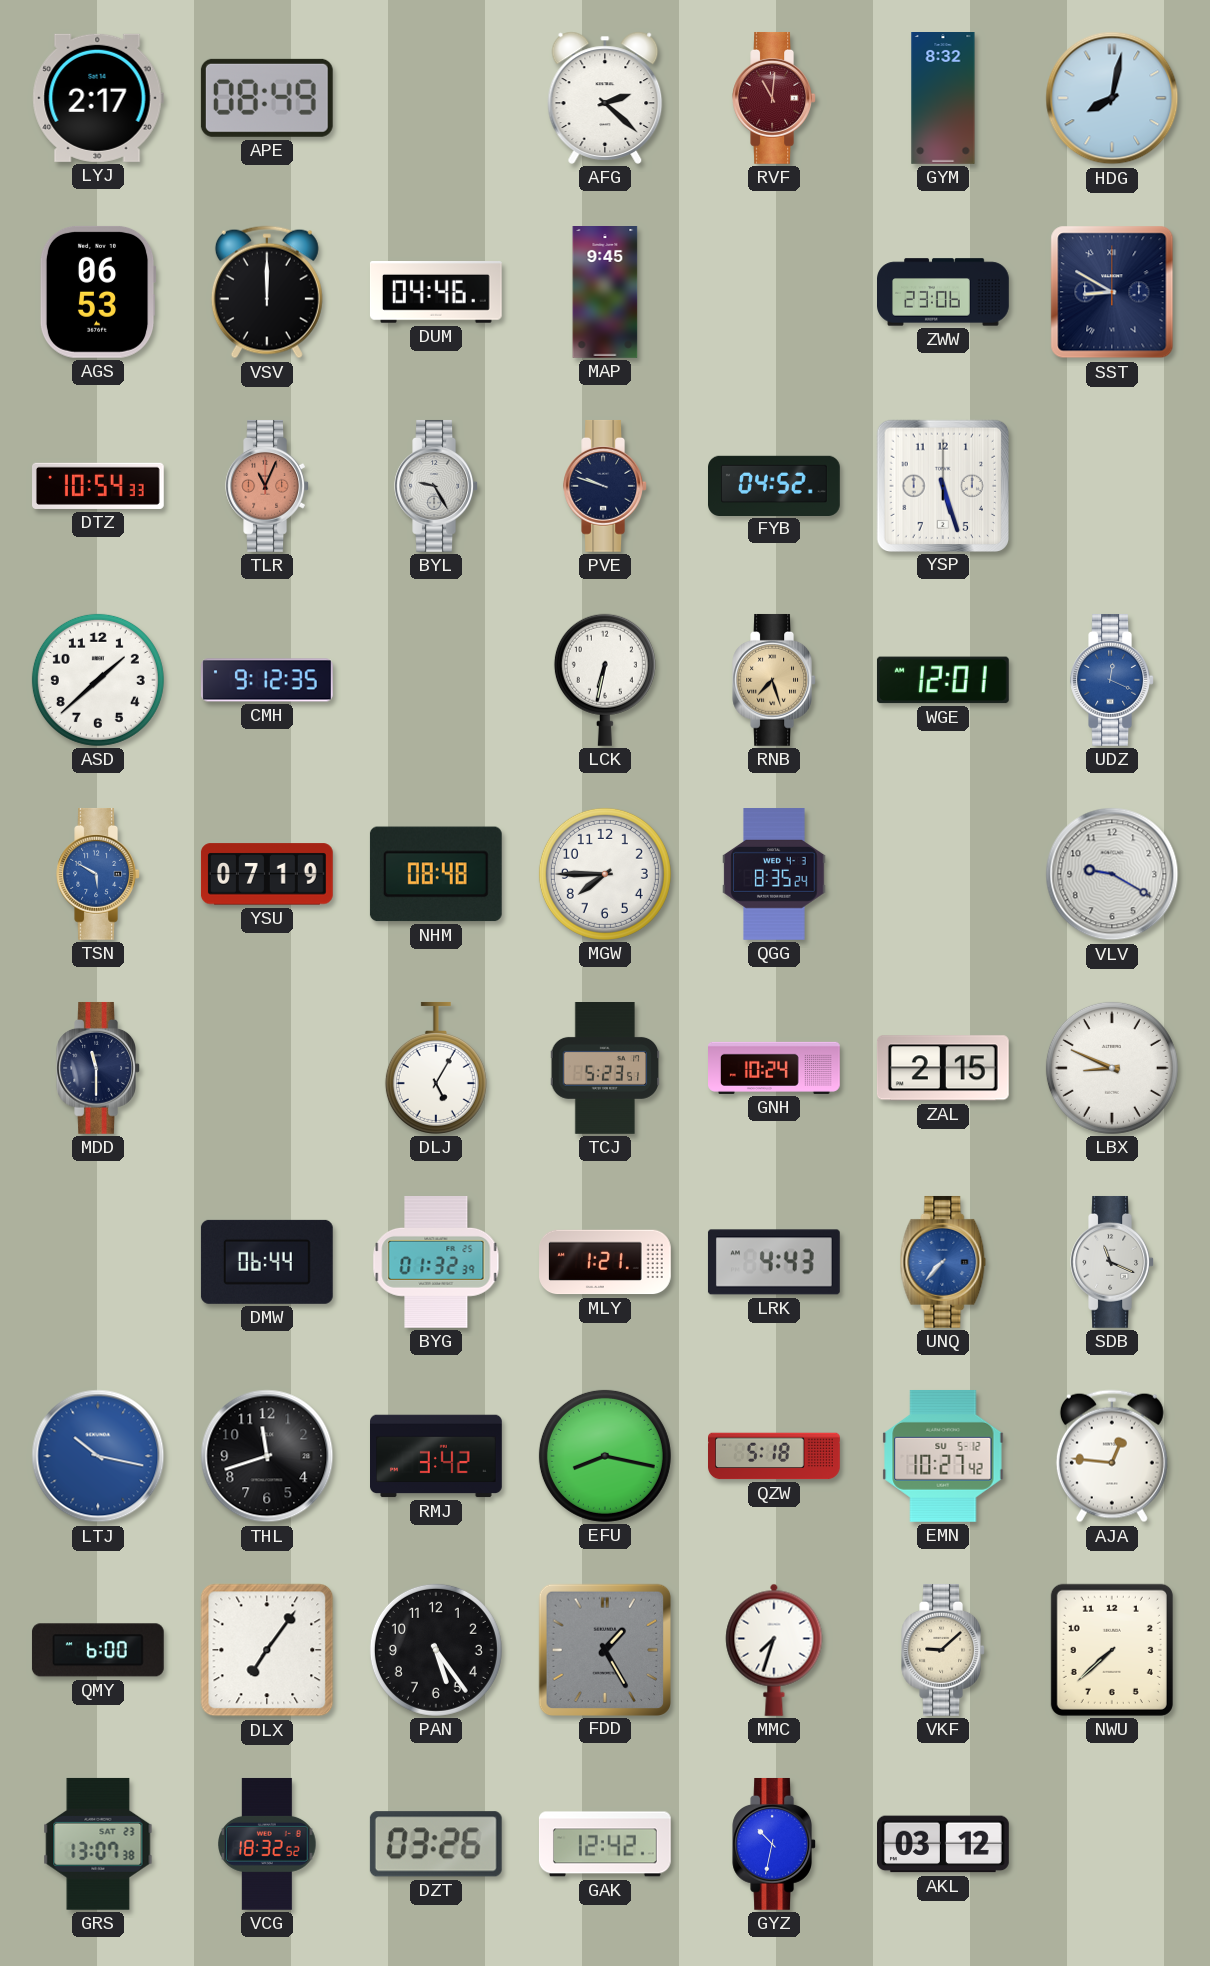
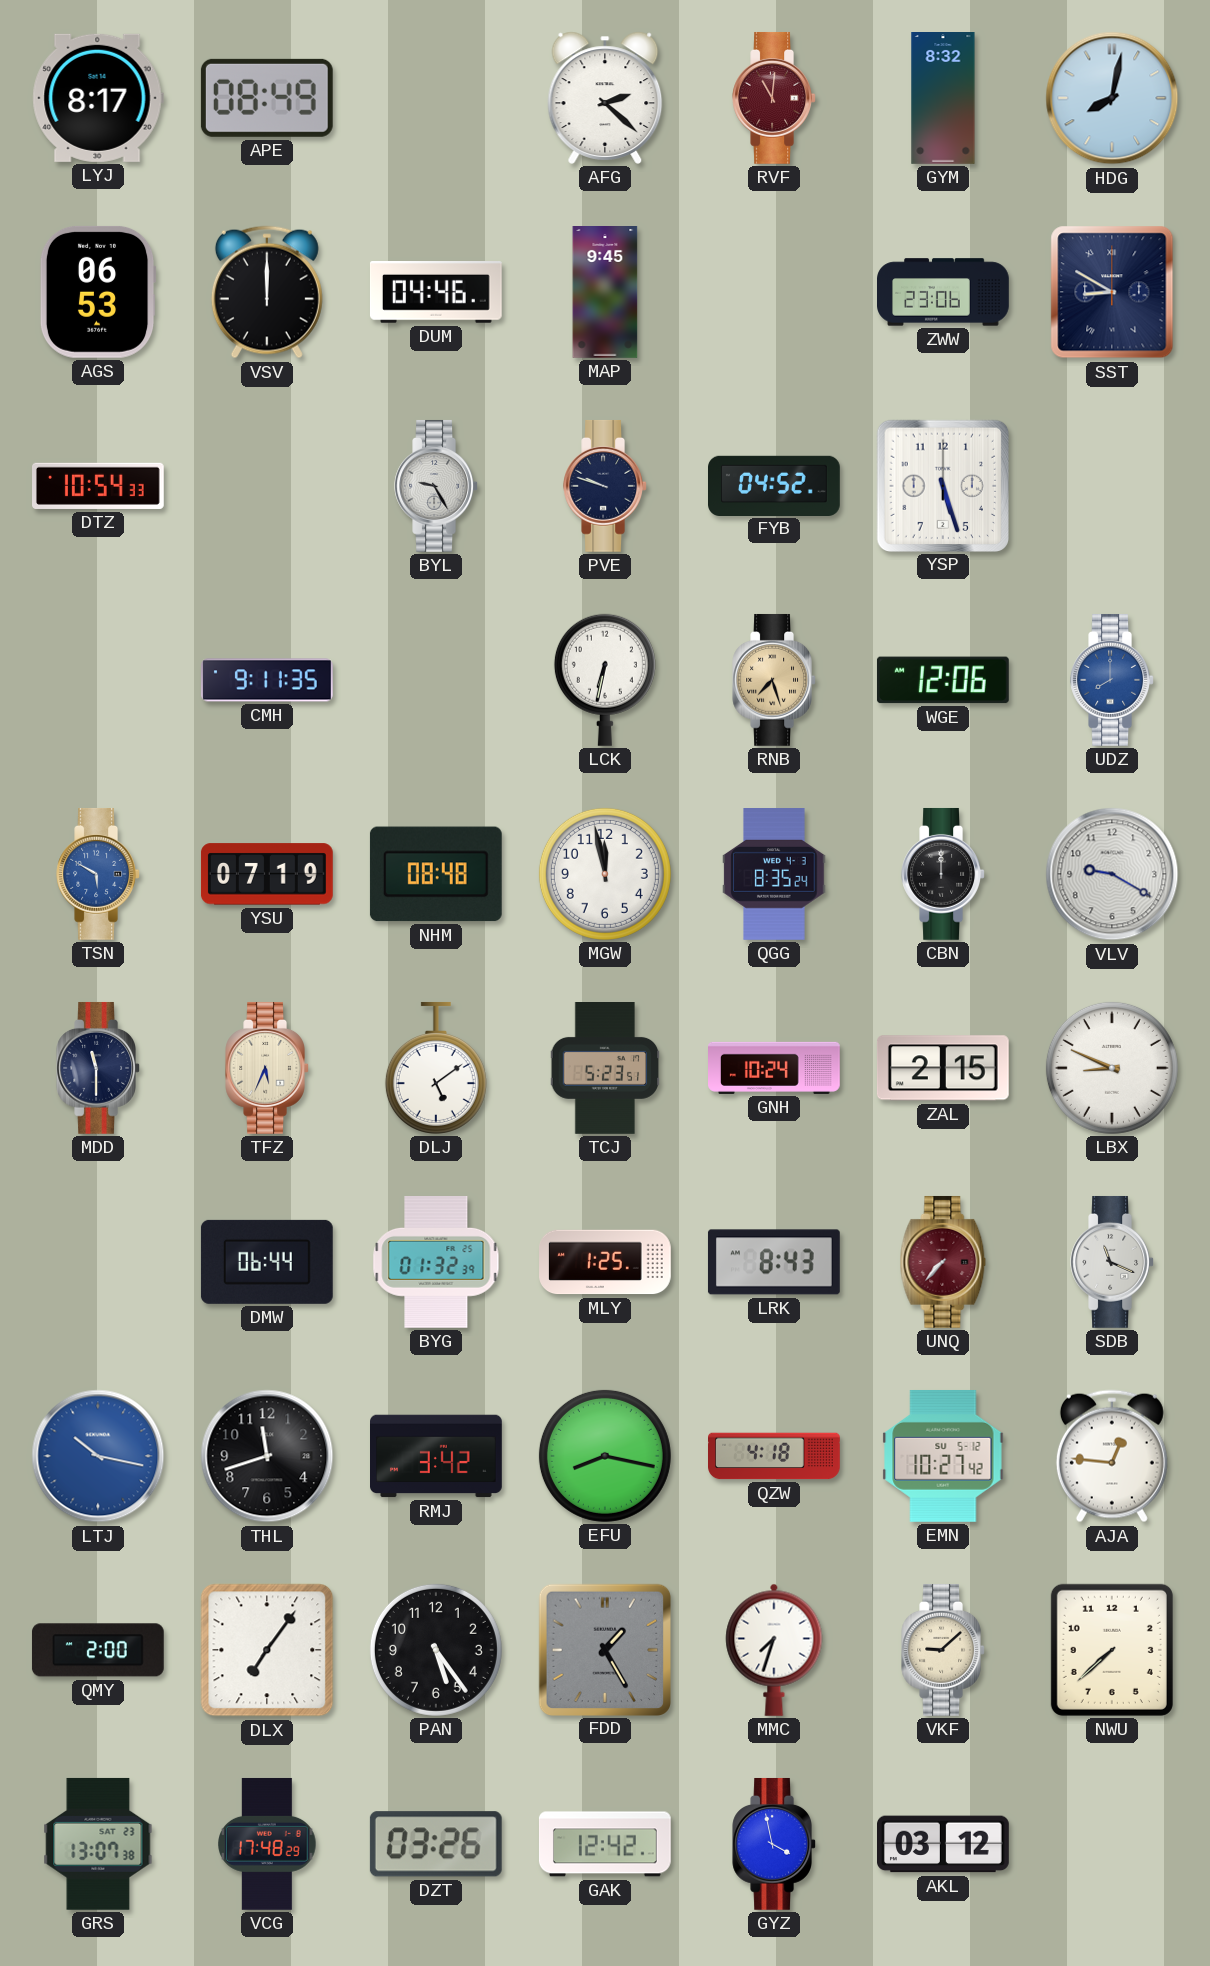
LYJ: 2:17 -> 8:17
TLR: 11:04 -> none
ASD: 1:38 -> none
CMH: 9:12 -> 9:11
WGE: 12:01 -> 12:06
UDZ: 12:19 -> 8:00
MGW: 7:45 -> 11:58
CBN: none -> 12:00
TFZ: none -> 5:34
DLJ: 5:05 -> 5:09
MLY: 1:21 -> 1:25
LRK: 4:43 -> 8:43
UNQ dial: blue -> burgundy
QZW: 5:18 -> 4:18
QMY: 6:00 -> 2:00
VCG: 18:32 -> 17:48
GYZ: 10:32 -> 3:58
